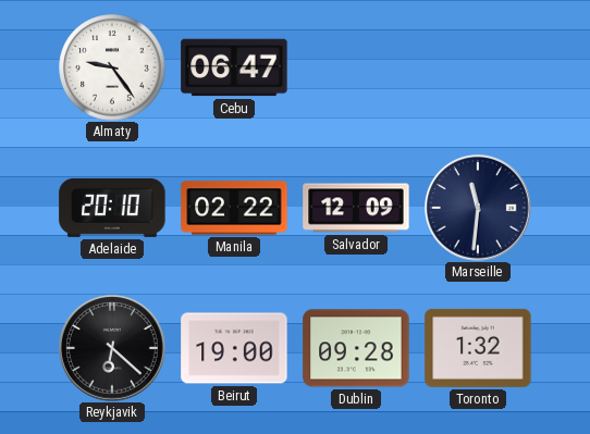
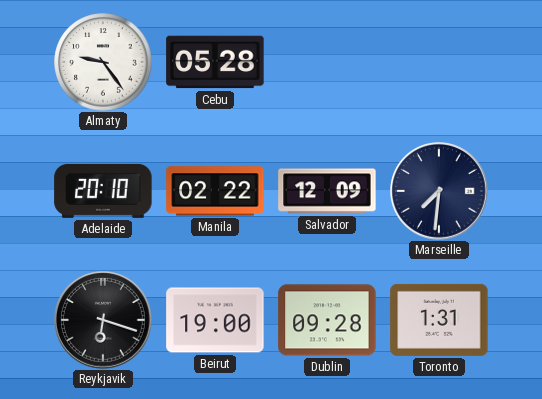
Cebu: 06:47 -> 05:28
Marseille: 11:31 -> 7:31
Reykjavik: 6:22 -> 6:18
Toronto: 1:32 -> 1:31
